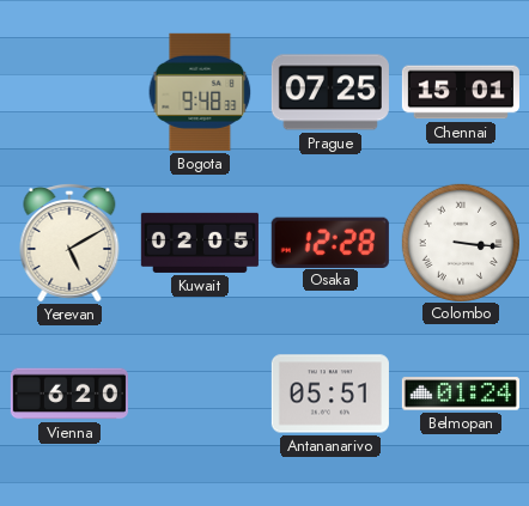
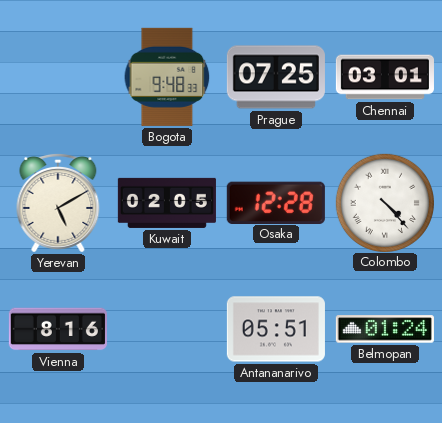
Chennai: 15:01 -> 03:01
Colombo: 3:16 -> 4:23
Vienna: 6:20 -> 8:16
